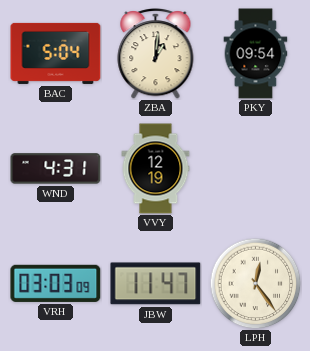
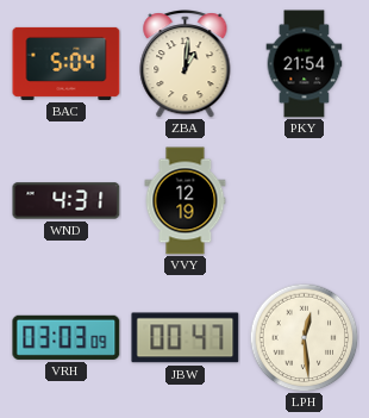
PKY: 09:54 -> 21:54
JBW: 11:47 -> 00:47
LPH: 12:24 -> 12:29
